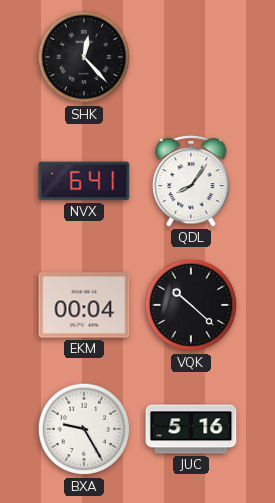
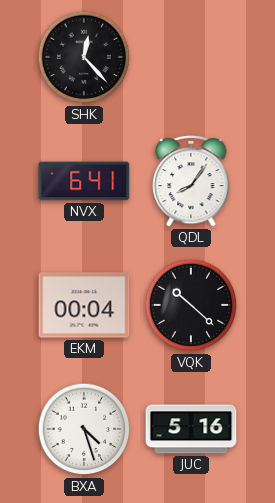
BXA: 9:25 -> 4:27
